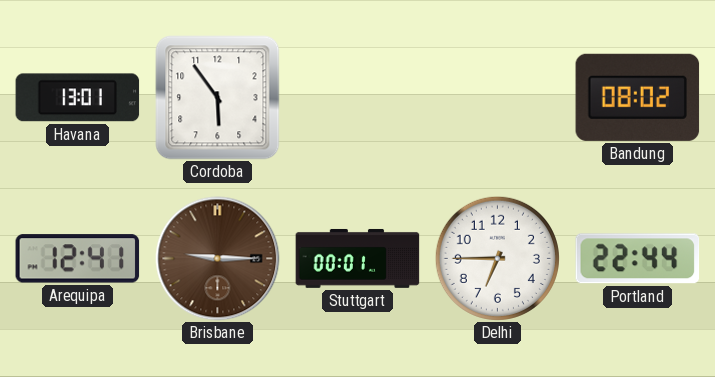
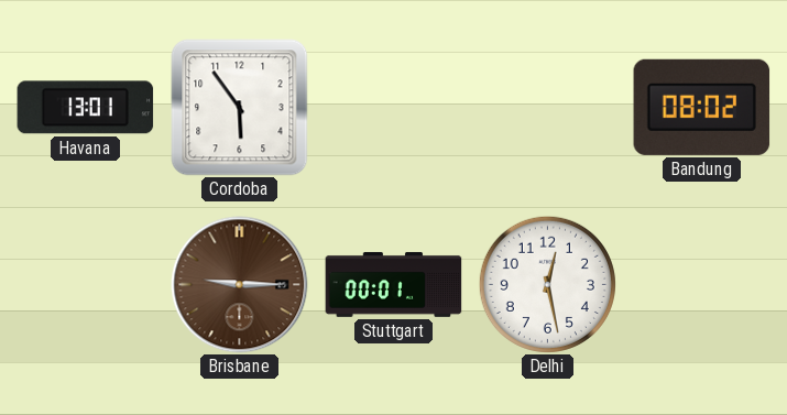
Arequipa: 12:41 -> none
Delhi: 6:45 -> 12:28
Portland: 22:44 -> none
